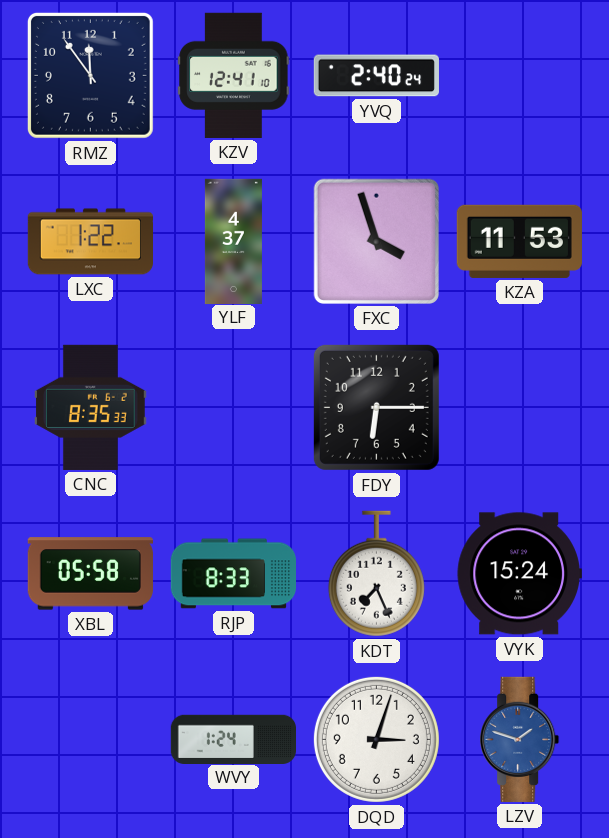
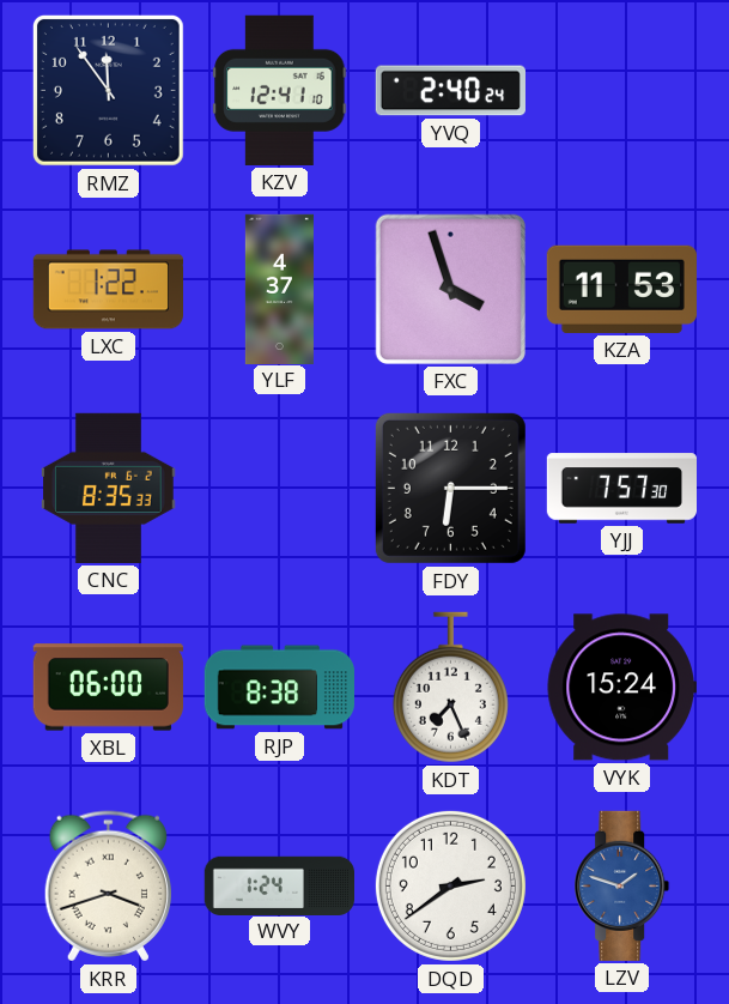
YJJ: none -> 7:57
XBL: 05:58 -> 06:00
RJP: 8:33 -> 8:38
KRR: none -> 3:42
DQD: 3:03 -> 2:39
